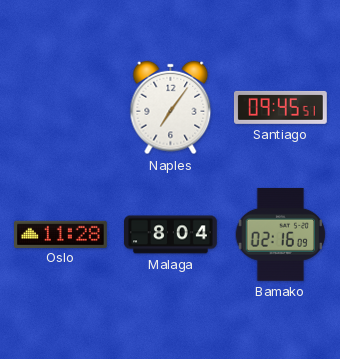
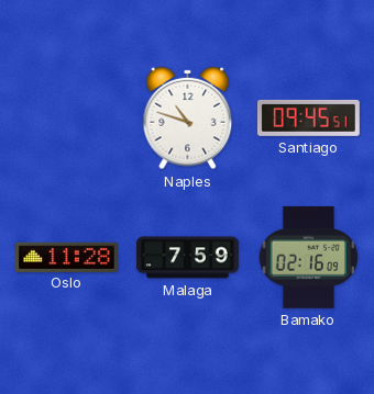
Naples: 7:06 -> 10:48
Malaga: 8:04 -> 7:59
